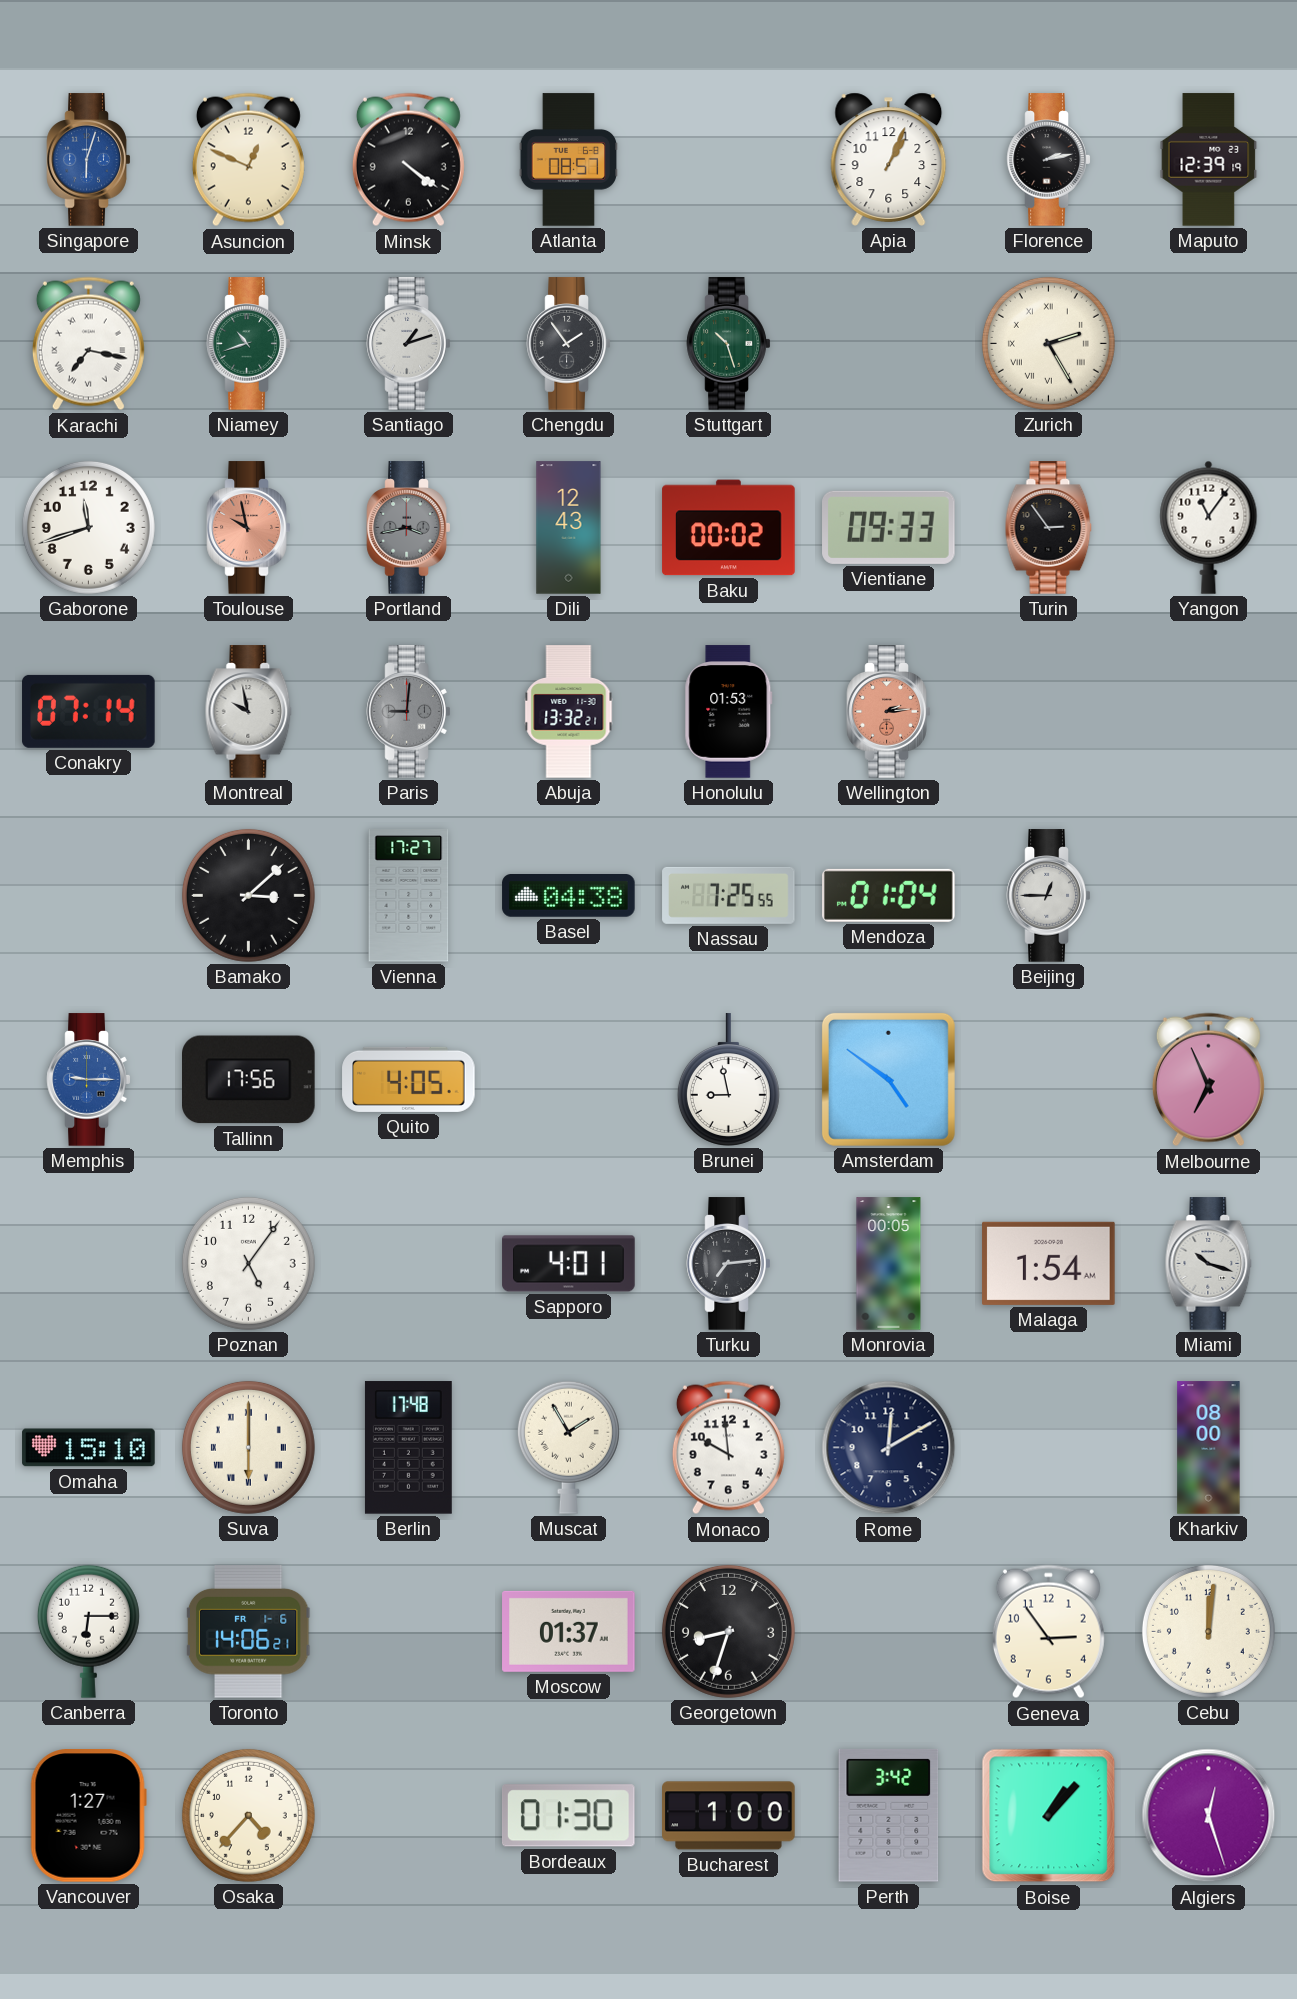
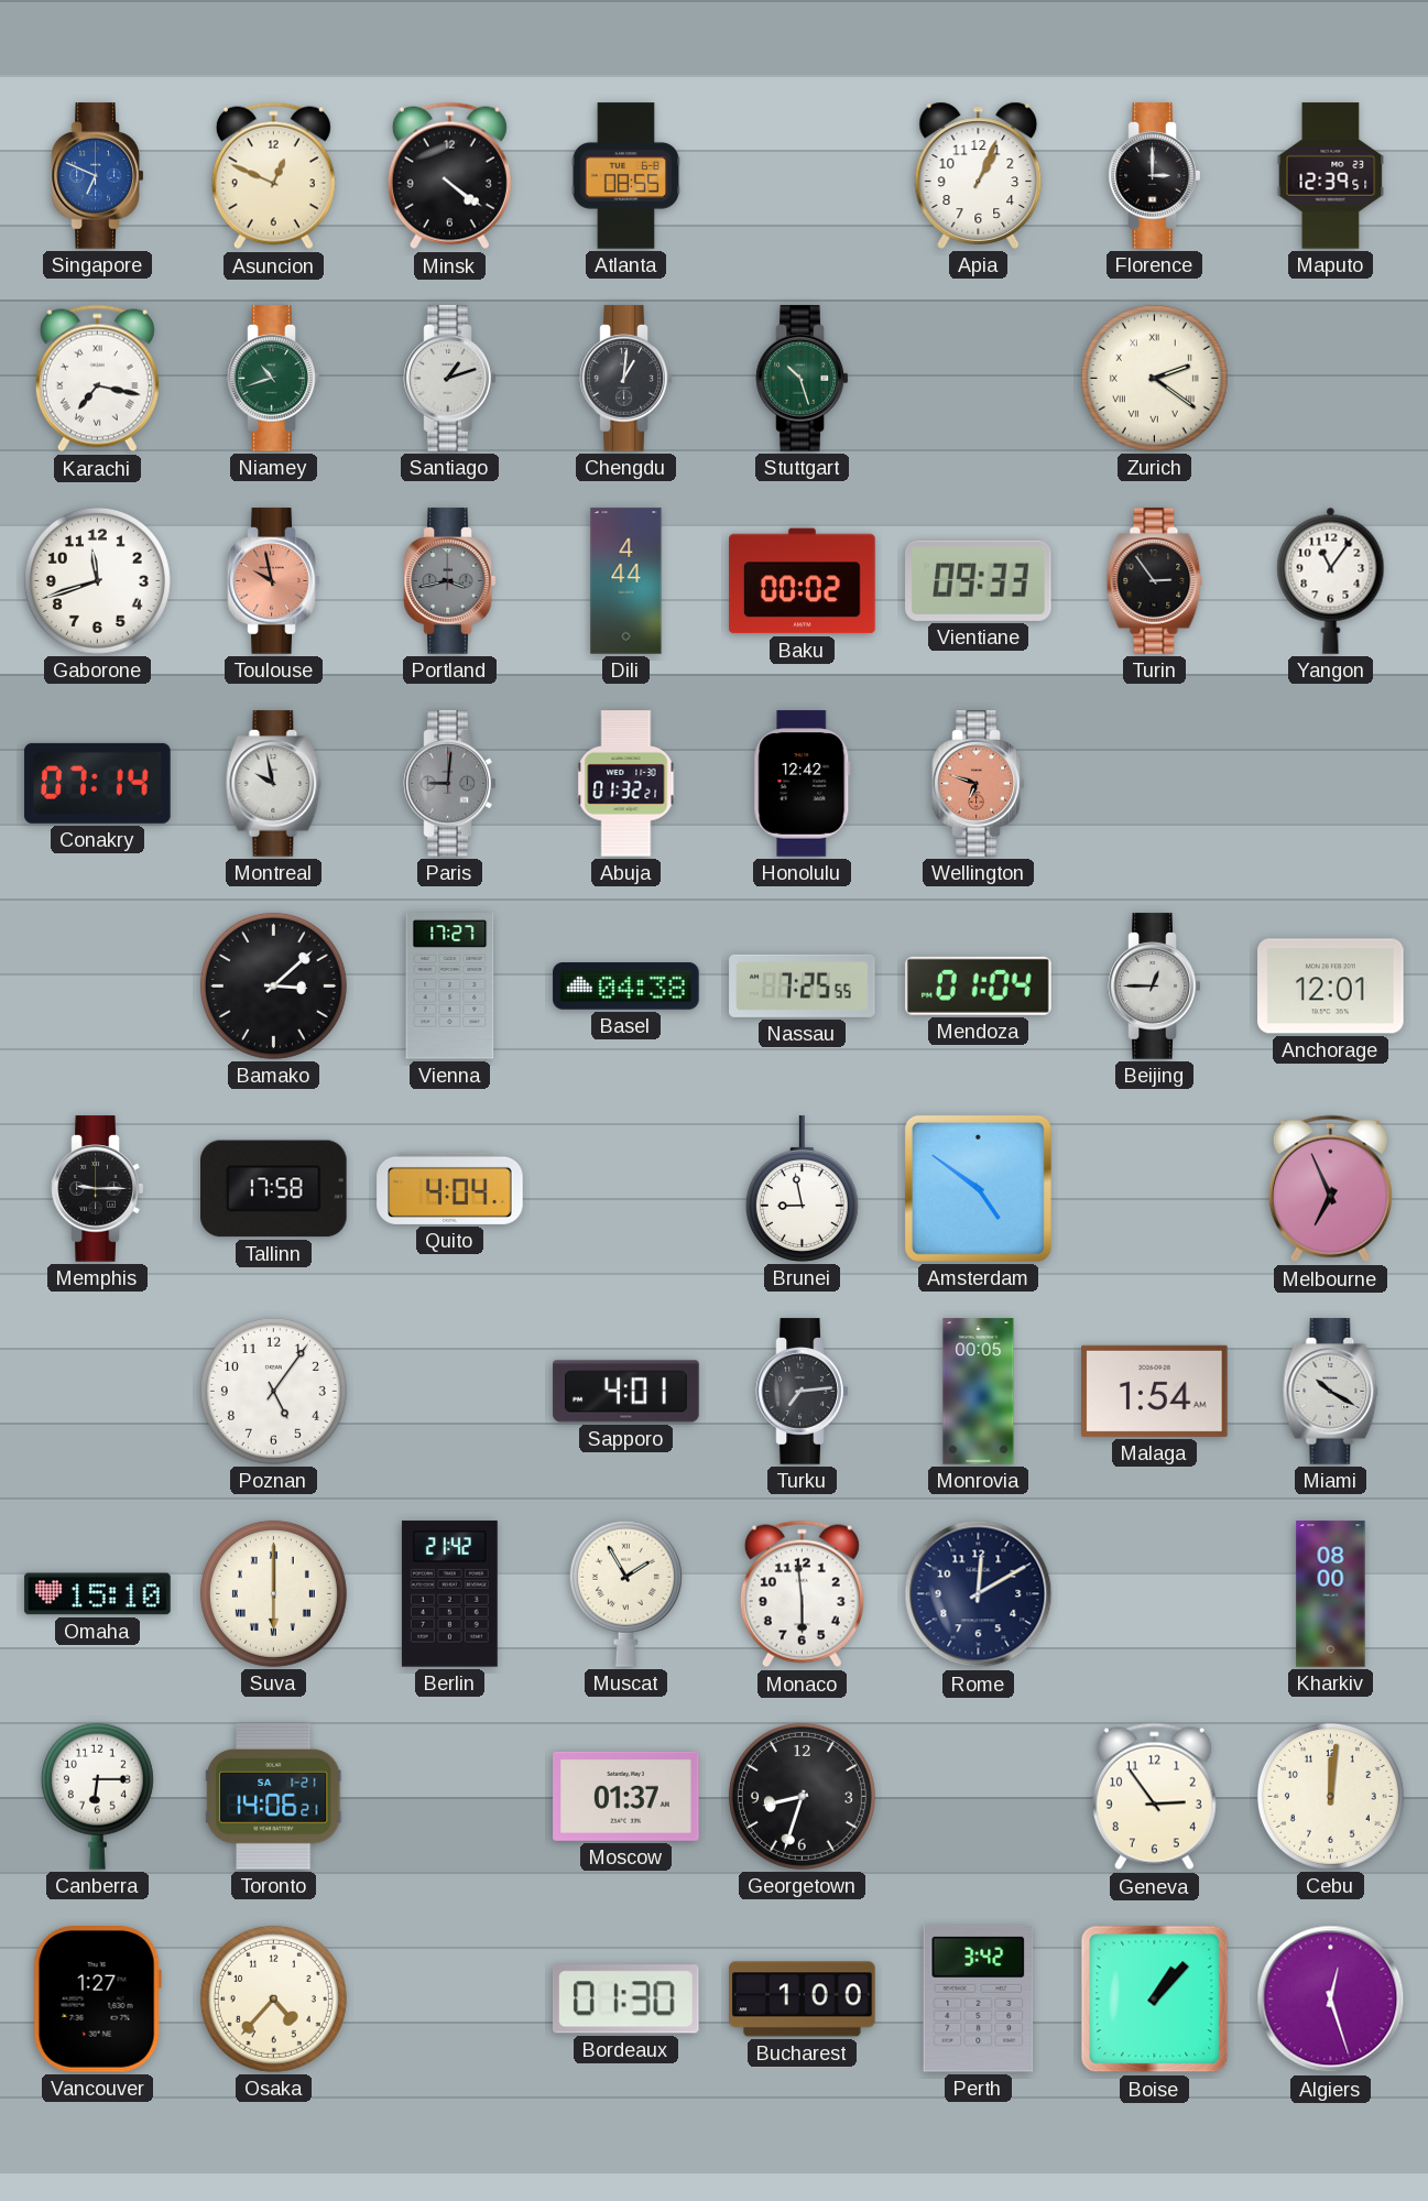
Singapore: 6:03 -> 6:49
Atlanta: 08:57 -> 08:55
Florence: 2:13 -> 3:00
Maputo: 12:39:19 -> 12:39:51
Chengdu: 1:54 -> 1:01
Zurich: 2:25 -> 2:21
Dili: 12:43 -> 4:44
Abuja: 13:32 -> 01:32
Honolulu: 01:53 -> 12:42
Wellington: 2:14 -> 6:48
Anchorage: none -> 12:01
Memphis dial: blue -> black
Tallinn: 17:56 -> 17:58
Quito: 4:05 -> 4:04
Miami: 10:18 -> 10:20
Berlin: 17:48 -> 21:42
Monaco: 9:59 -> 5:59
Toronto date: FR 1-6 -> SA 1-21
